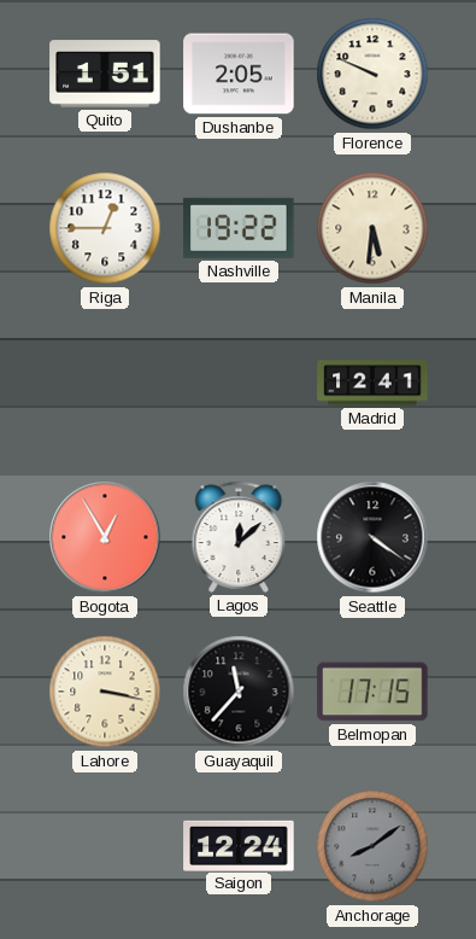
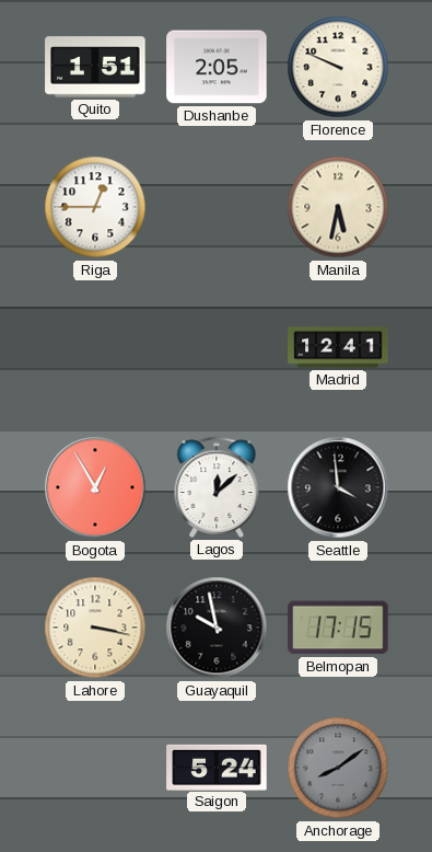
Nashville: 19:22 -> none
Manila: 5:31 -> 5:32
Seattle: 4:21 -> 3:59
Guayaquil: 11:37 -> 9:58
Saigon: 12:24 -> 5:24
